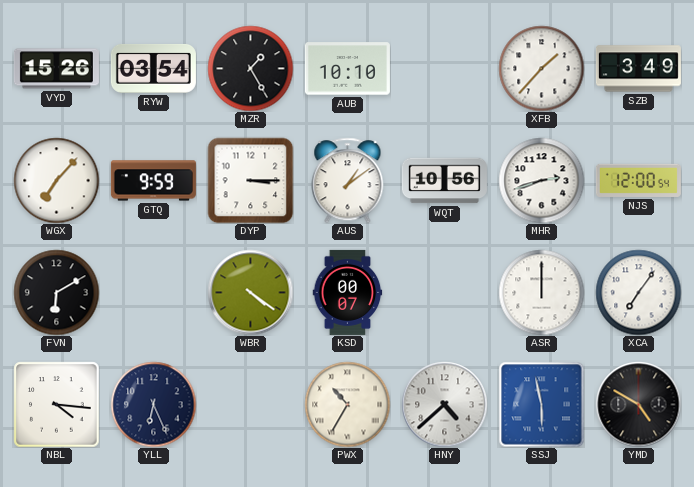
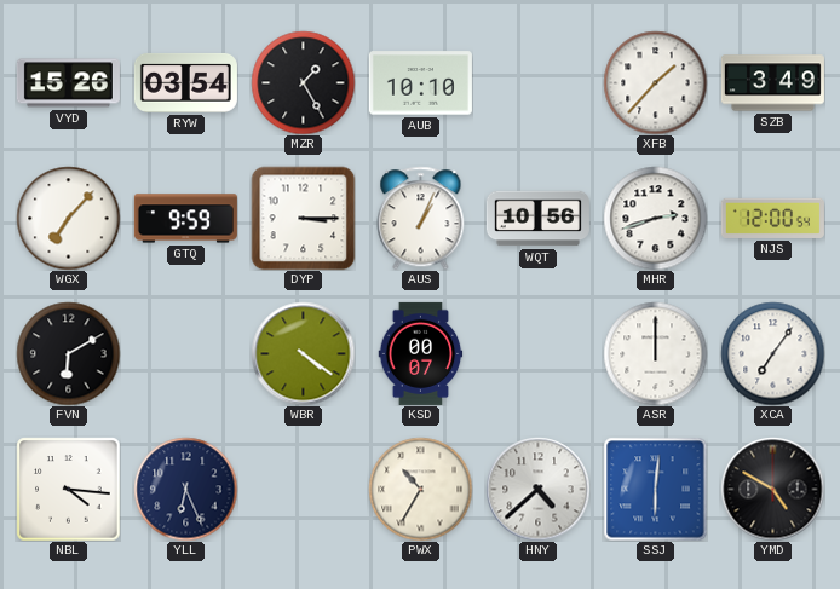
AUS: 1:09 -> 1:04
SSJ: 5:58 -> 6:01
